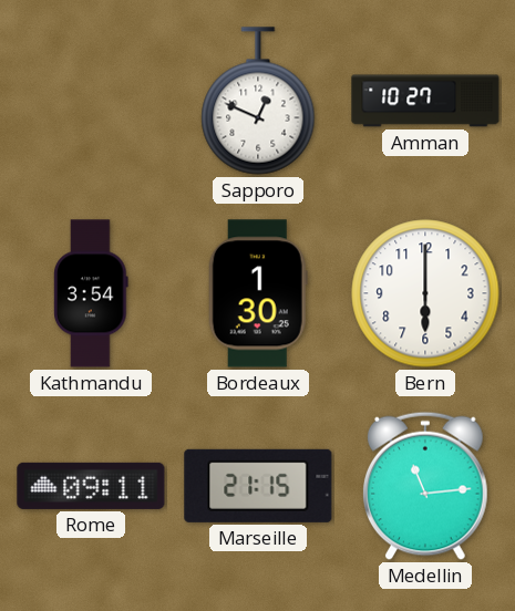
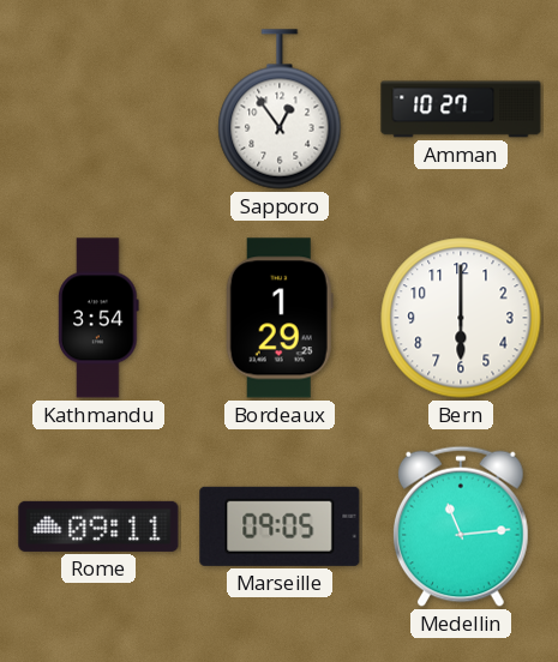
Sapporo: 12:49 -> 12:54
Bordeaux: 1:30 -> 1:29
Marseille: 21:15 -> 09:05
